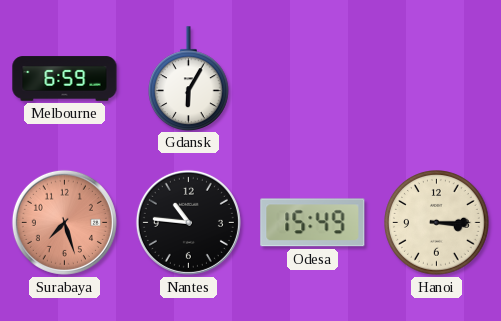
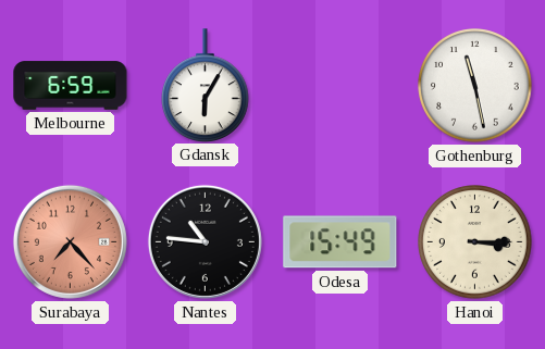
Gothenburg: none -> 11:28
Surabaya: 7:27 -> 7:23
